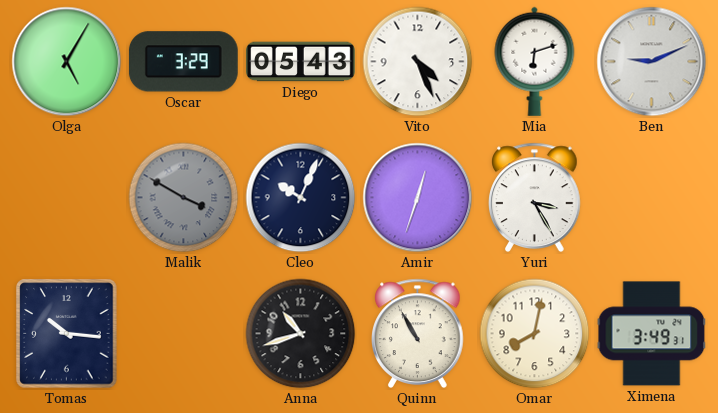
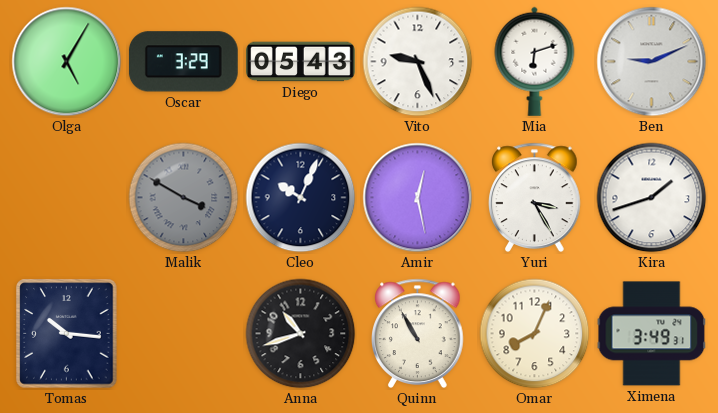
Vito: 4:26 -> 9:26
Amir: 12:33 -> 12:28
Kira: none -> 1:42
Omar: 8:02 -> 8:04
